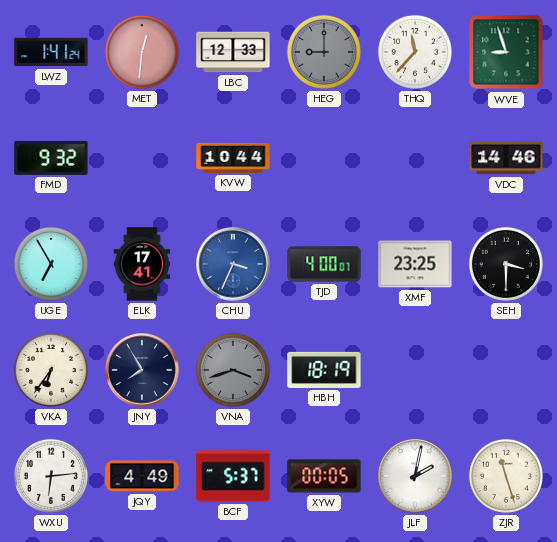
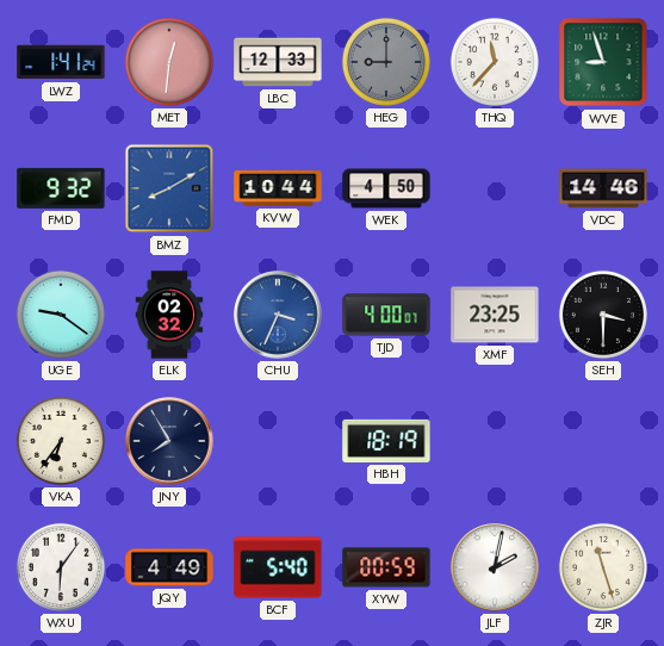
BMZ: none -> 8:10
WEK: none -> 4:50
UGE: 6:55 -> 9:21
ELK: 17:41 -> 02:32
VNA: 3:42 -> none
WXU: 6:14 -> 6:06
BCF: 5:37 -> 5:40
XYW: 00:05 -> 00:59
